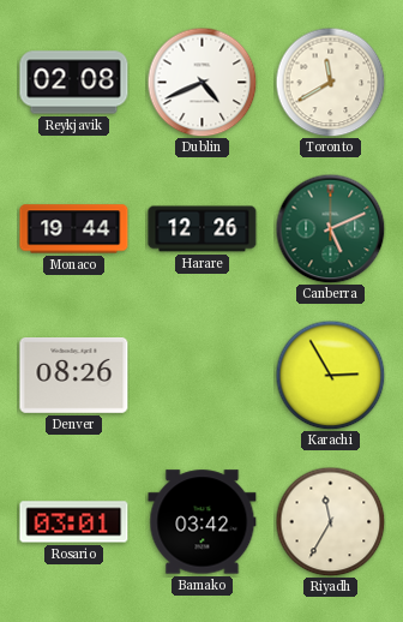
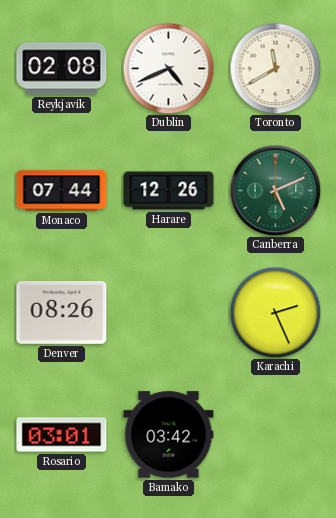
Monaco: 19:44 -> 07:44
Karachi: 2:55 -> 2:26
Riyadh: 11:35 -> none
